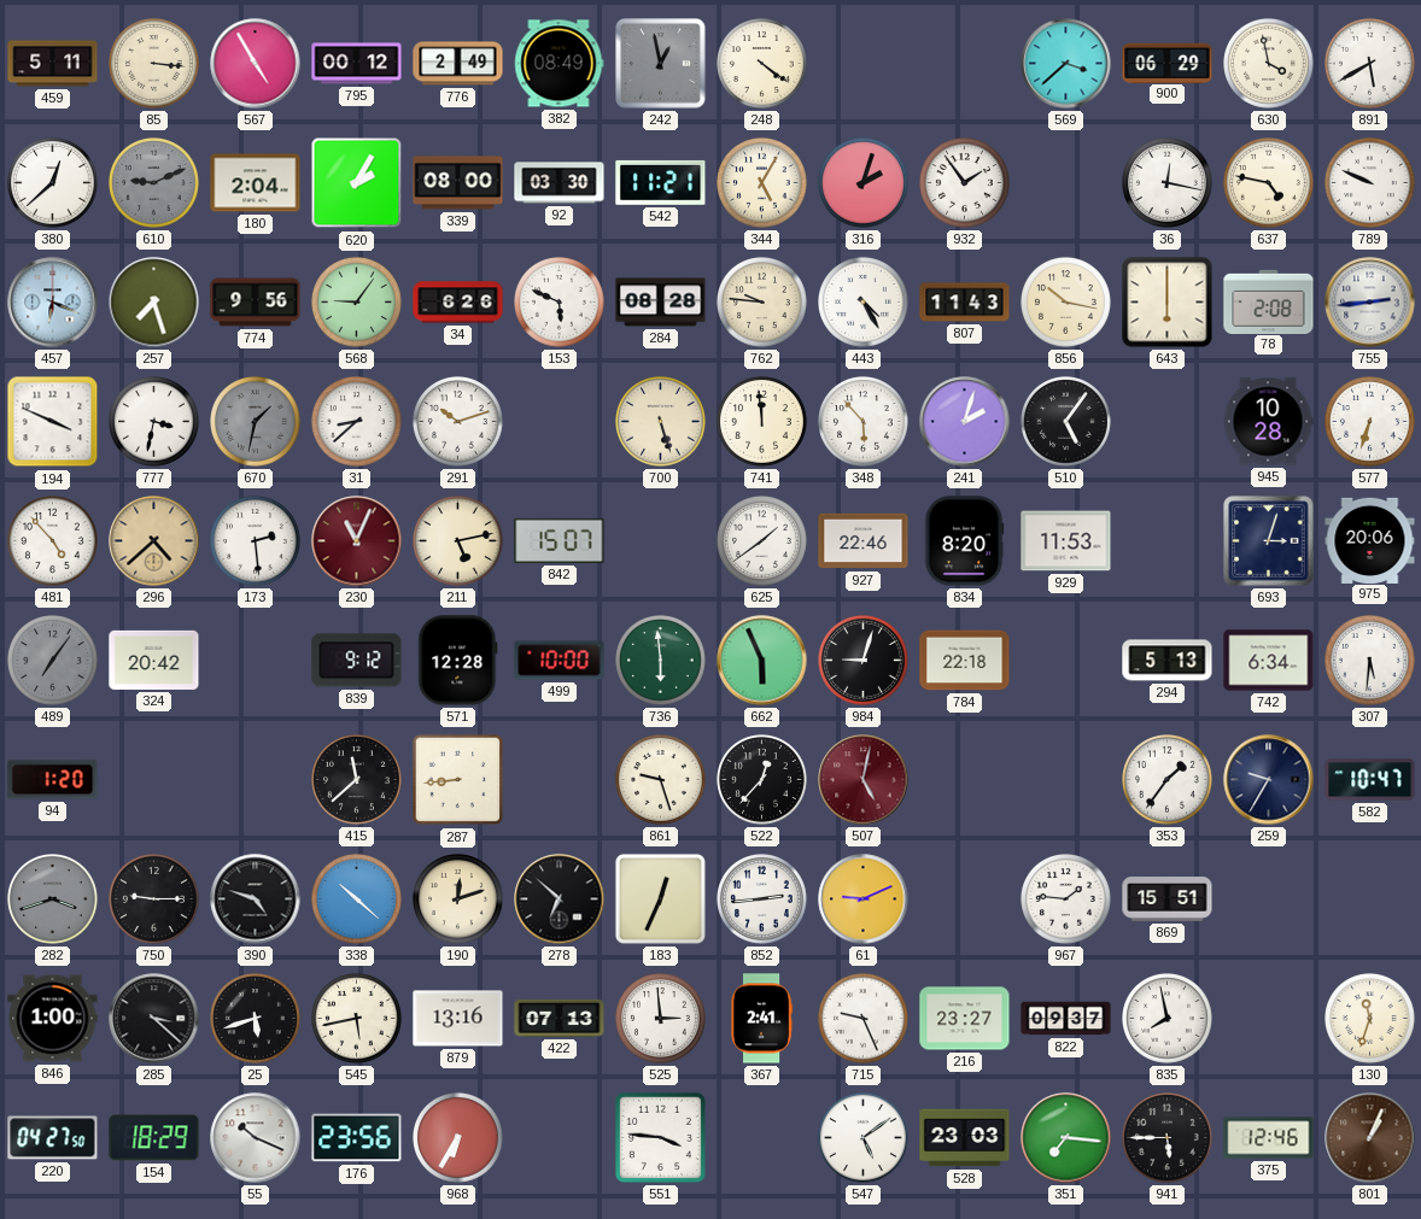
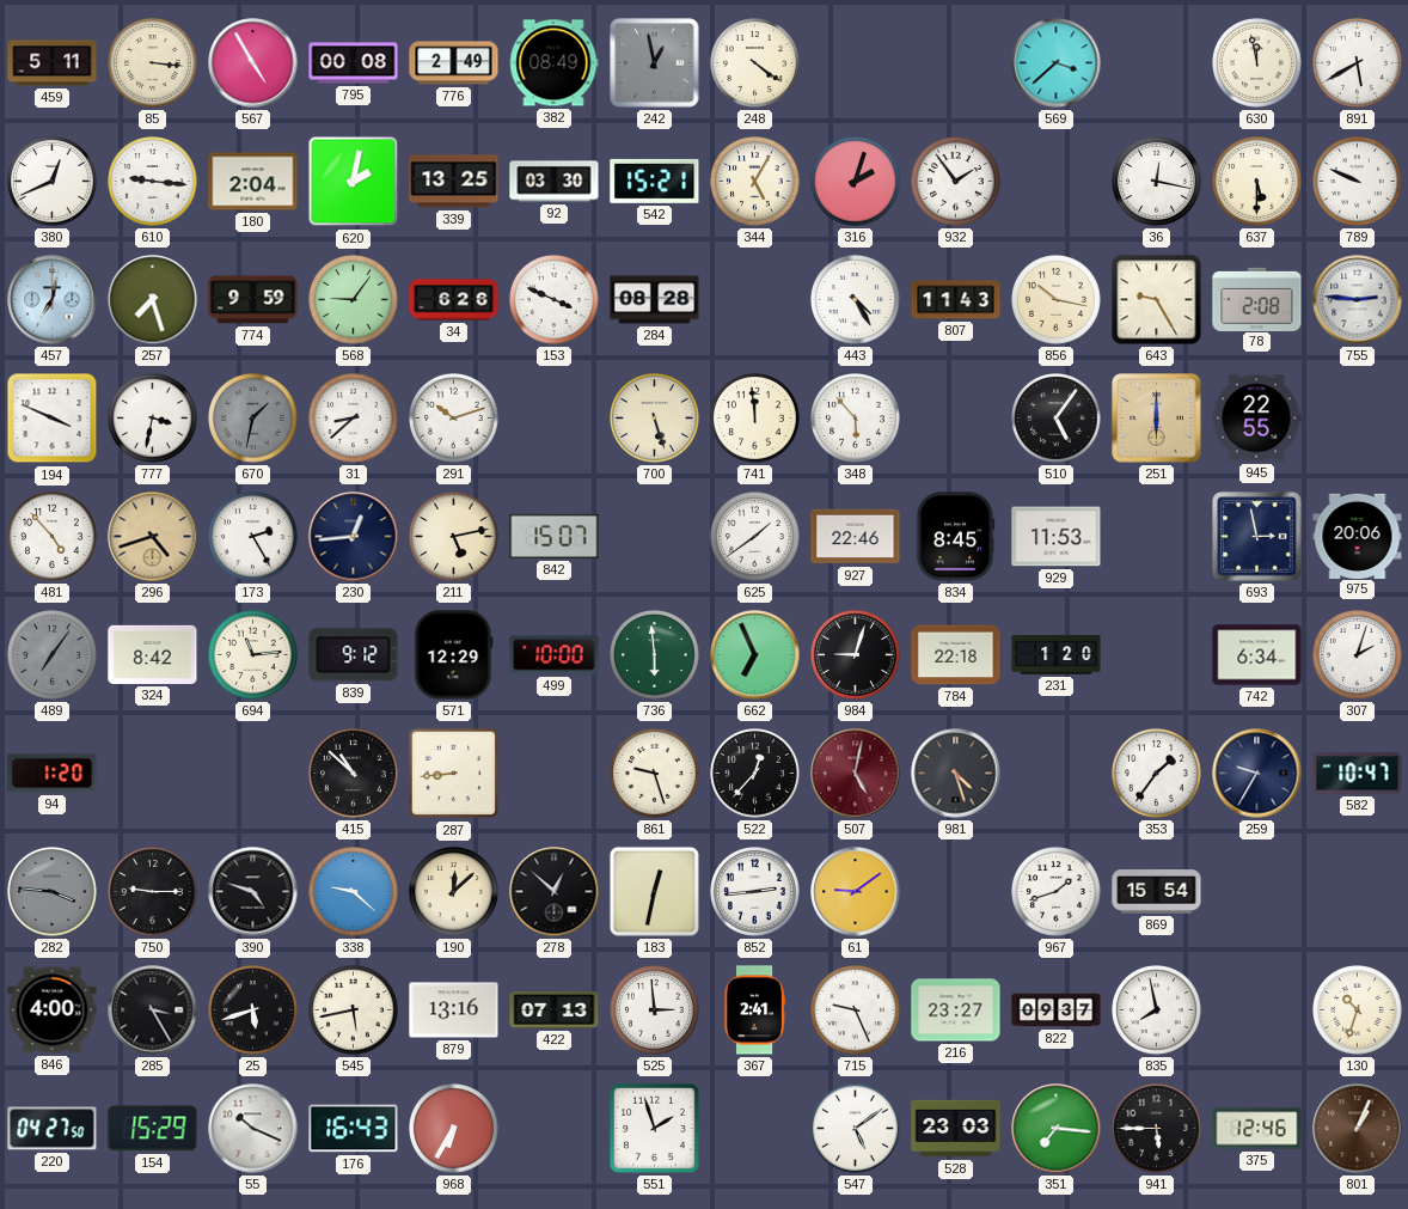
795: 00:12 -> 00:08
900: 06:29 -> none
630: 3:58 -> 11:58
380: 12:38 -> 12:41
610: 9:11 -> 9:16
610 dial: grey -> white
620: 2:05 -> 2:02
339: 08:00 -> 13:25
542: 11:21 -> 15:21
637: 4:47 -> 5:30
457: 6:19 -> 7:02
774: 9:56 -> 9:59
153: 5:49 -> 3:49
762: 9:46 -> none
643: 6:00 -> 9:25
755: 2:44 -> 2:46
241: 2:03 -> none
251: none -> 6:00
945: 10:28 -> 22:55
577: 6:33 -> none
296: 4:38 -> 4:42
173: 2:29 -> 2:25
230: 11:04 -> 12:44
230 dial: burgundy -> navy
834: 8:20 -> 8:45
693: 3:03 -> 2:58
324: 20:42 -> 8:42
694: none -> 11:14
571: 12:28 -> 12:29
662: 5:56 -> 6:56
231: none -> 1:20
294: 5:13 -> none
307: 5:31 -> 2:03
415: 11:38 -> 10:52
981: none -> 4:27
282: 3:42 -> 3:46
338: 10:22 -> 9:22
190: 12:12 -> 12:08
278: 6:52 -> 12:52
183: 12:34 -> 12:32
61: 9:11 -> 9:09
967: 1:46 -> 1:42
869: 15:51 -> 15:54
846: 1:00 -> 4:00
285: 3:22 -> 3:25
130: 11:33 -> 10:33
154: 18:29 -> 15:29
176: 23:56 -> 16:43
551: 3:46 -> 1:57
